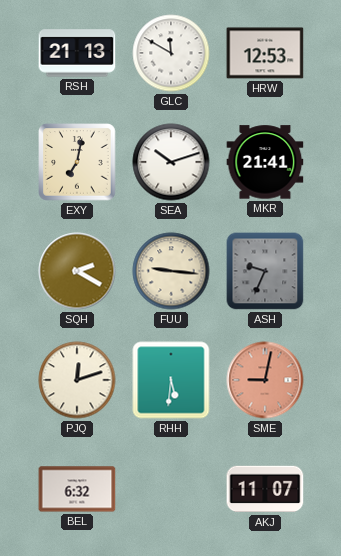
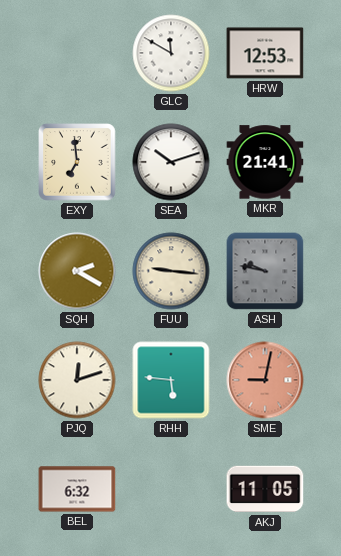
RSH: 21:13 -> none
EXY: 7:02 -> 6:59
ASH: 9:34 -> 9:47
RHH: 5:31 -> 5:46
AKJ: 11:07 -> 11:05
